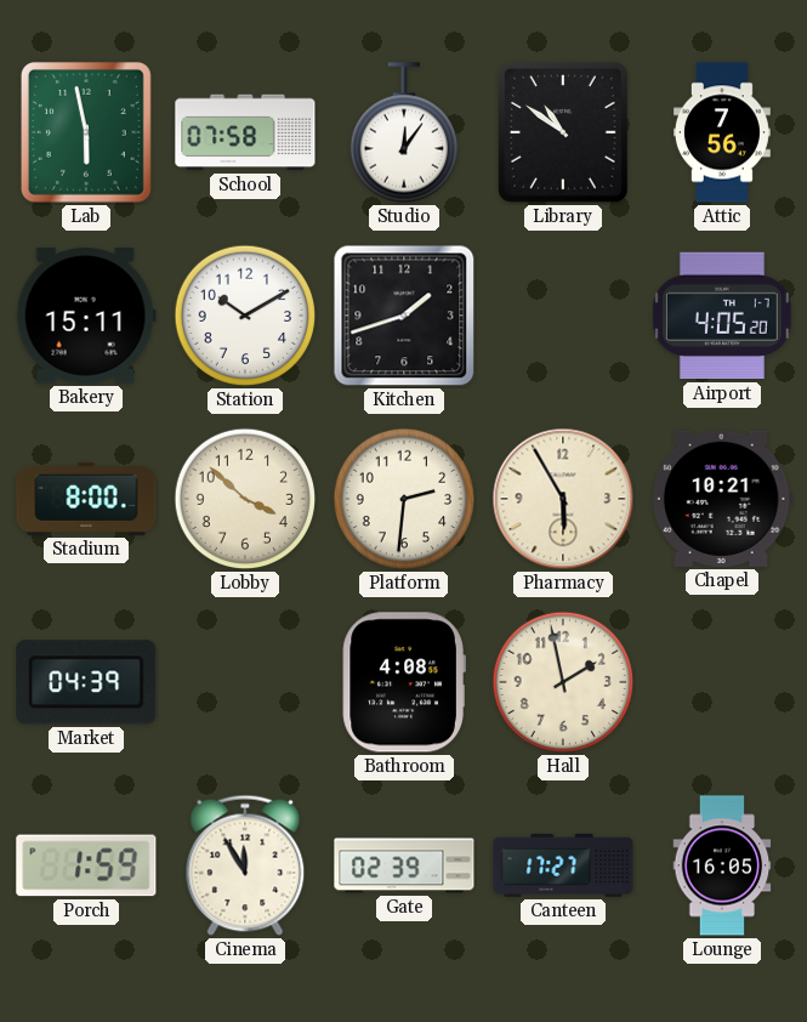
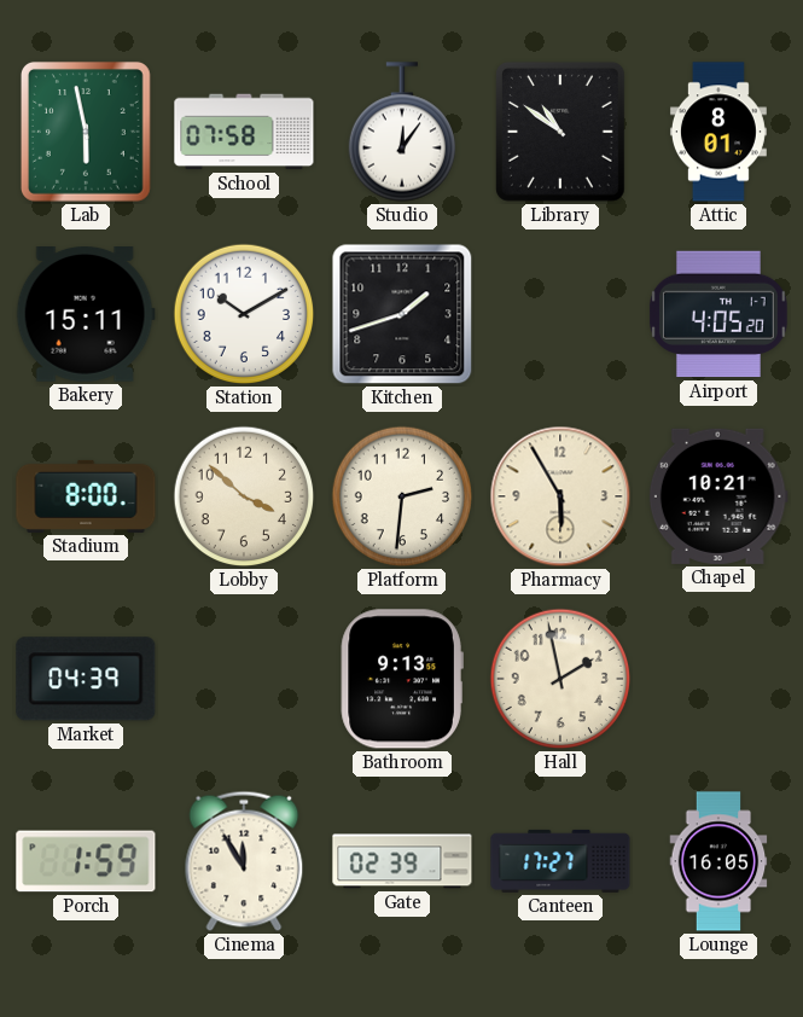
Attic: 7:56 -> 8:01
Bathroom: 4:08 -> 9:13
